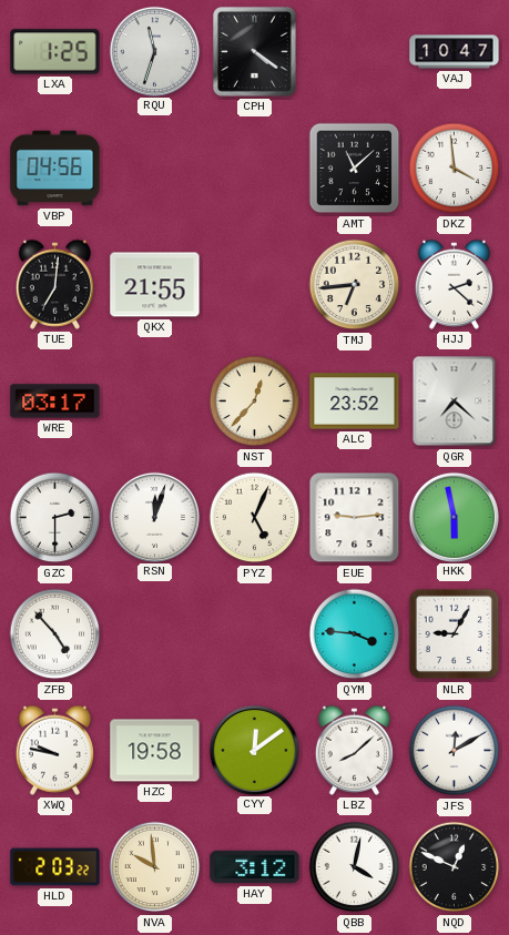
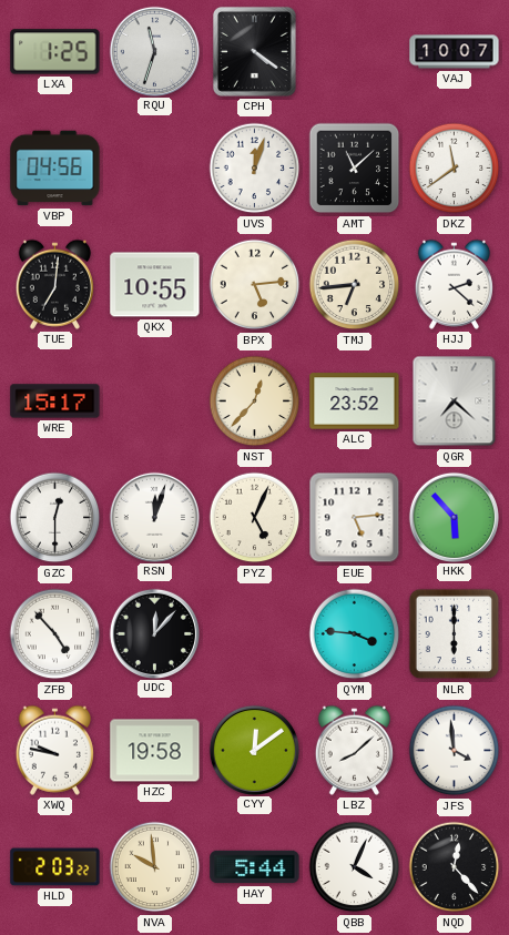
VAJ: 10:47 -> 10:07
UVS: none -> 12:03
DKZ: 3:59 -> 11:39
QKX: 21:55 -> 10:55
BPX: none -> 5:14
WRE: 03:17 -> 15:17
GZC: 2:30 -> 12:30
EUE: 9:14 -> 5:14
HKK: 5:58 -> 5:53
UDC: none -> 12:07
NLR: 9:05 -> 6:00
JFS: 12:10 -> 3:59
HAY: 3:12 -> 5:44
QBB: 4:02 -> 4:04
NQD: 12:49 -> 12:23
